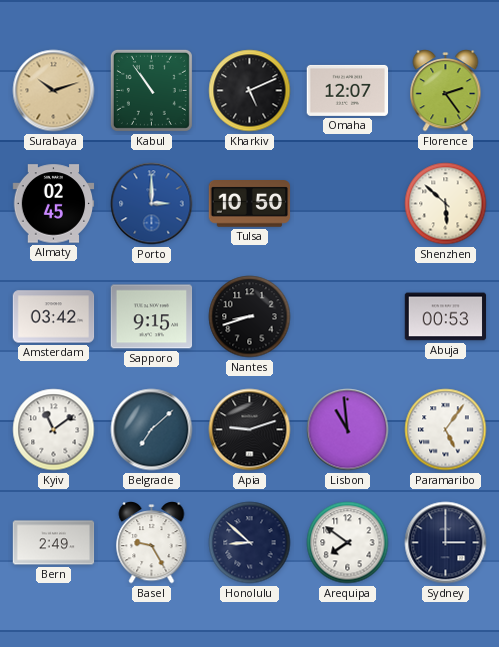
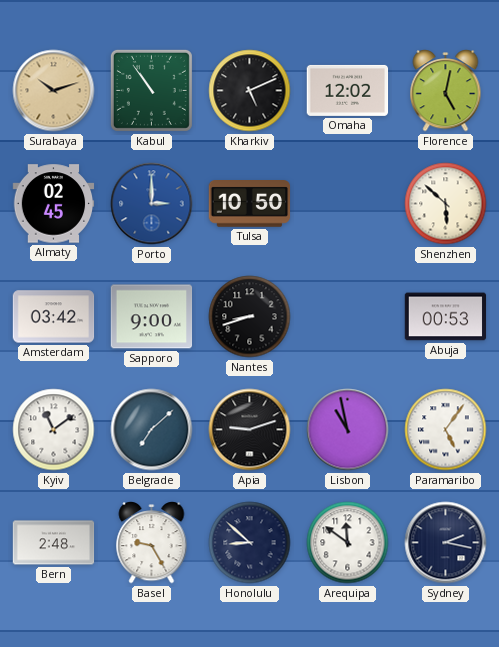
Omaha: 12:07 -> 12:02
Florence: 2:24 -> 5:02
Sapporo: 9:15 -> 9:00
Lisbon: 10:59 -> 10:58
Bern: 2:49 -> 2:48
Arequipa: 7:51 -> 11:51
Sydney: 3:00 -> 2:17
